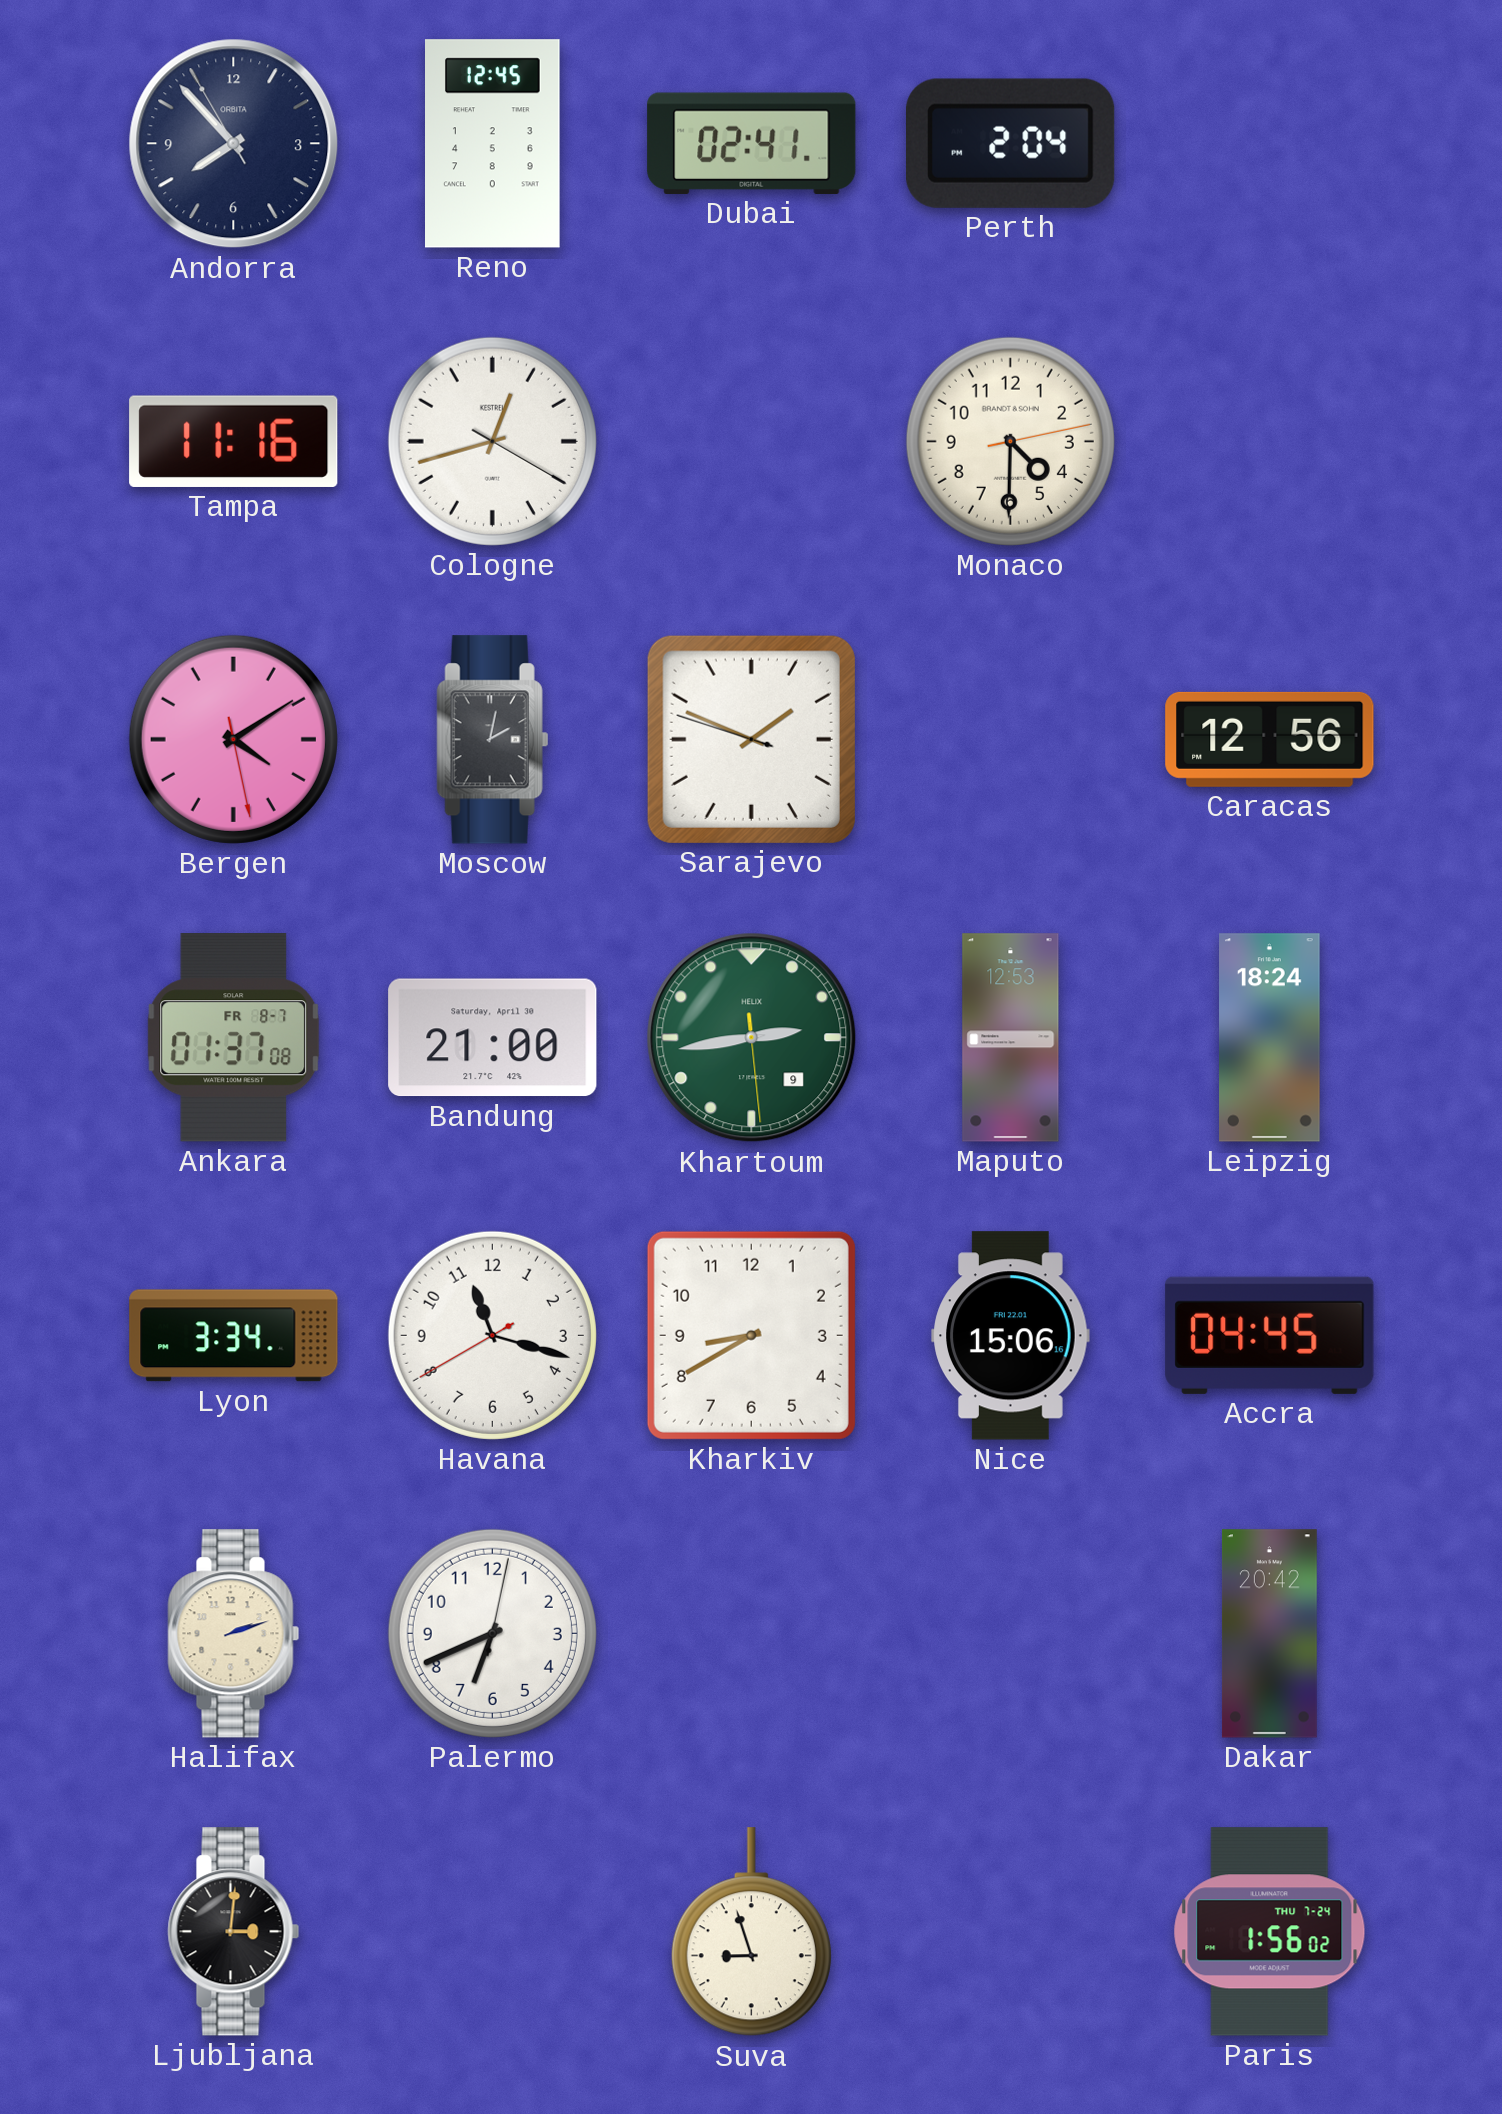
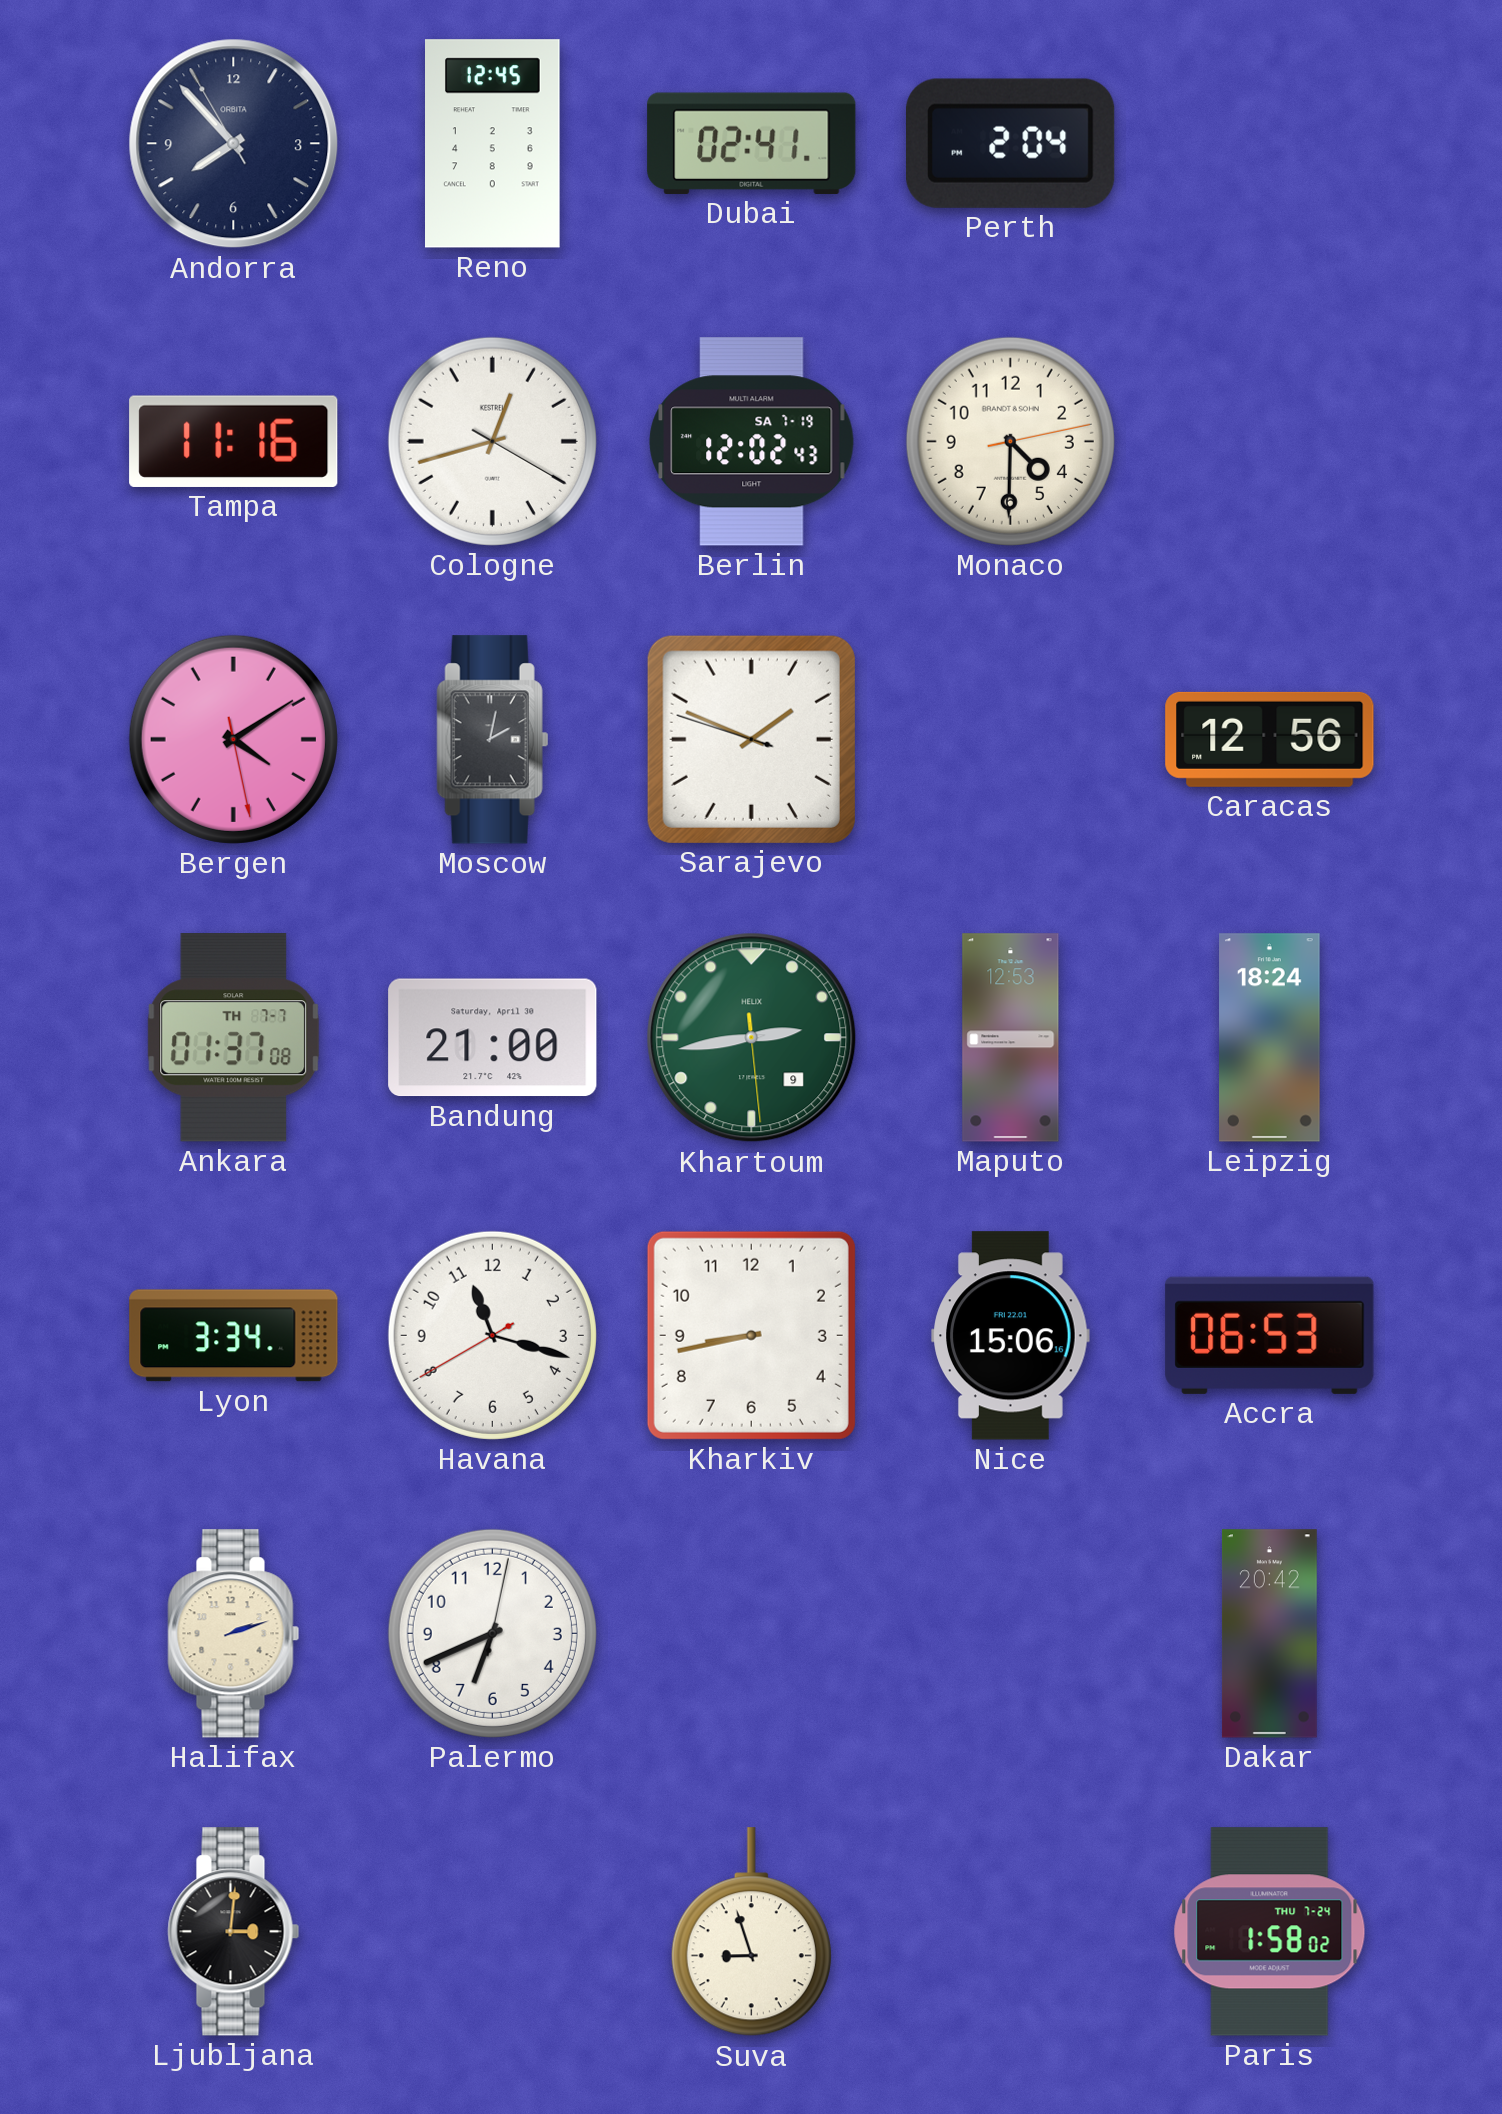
Berlin: none -> 12:02
Ankara date: FR 8-7 -> TH 7-7
Kharkiv: 8:40 -> 8:43
Accra: 04:45 -> 06:53
Paris: 1:56 -> 1:58
